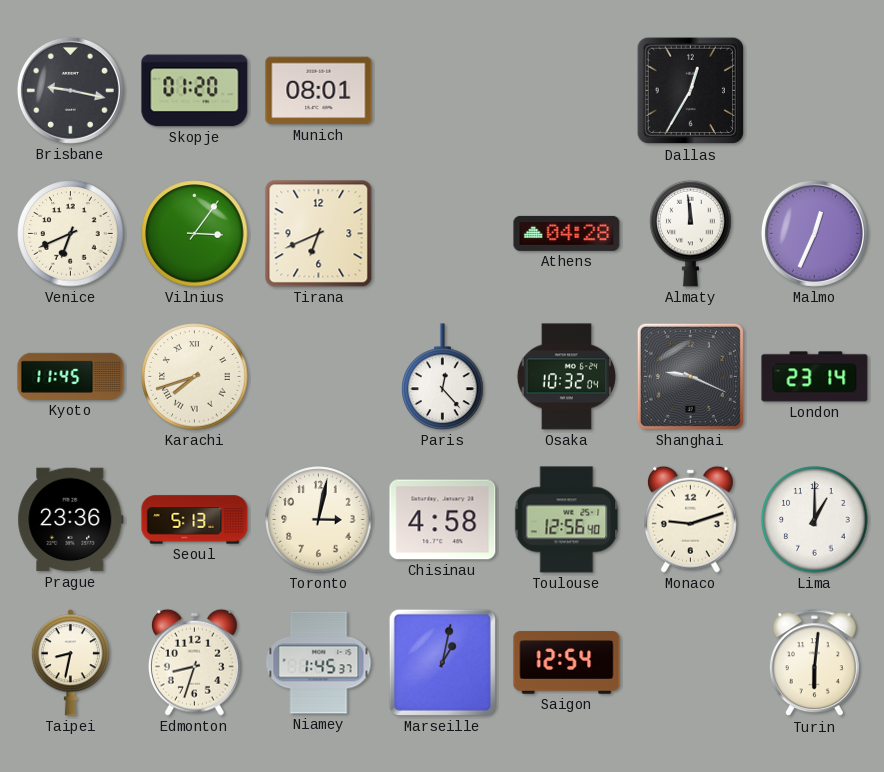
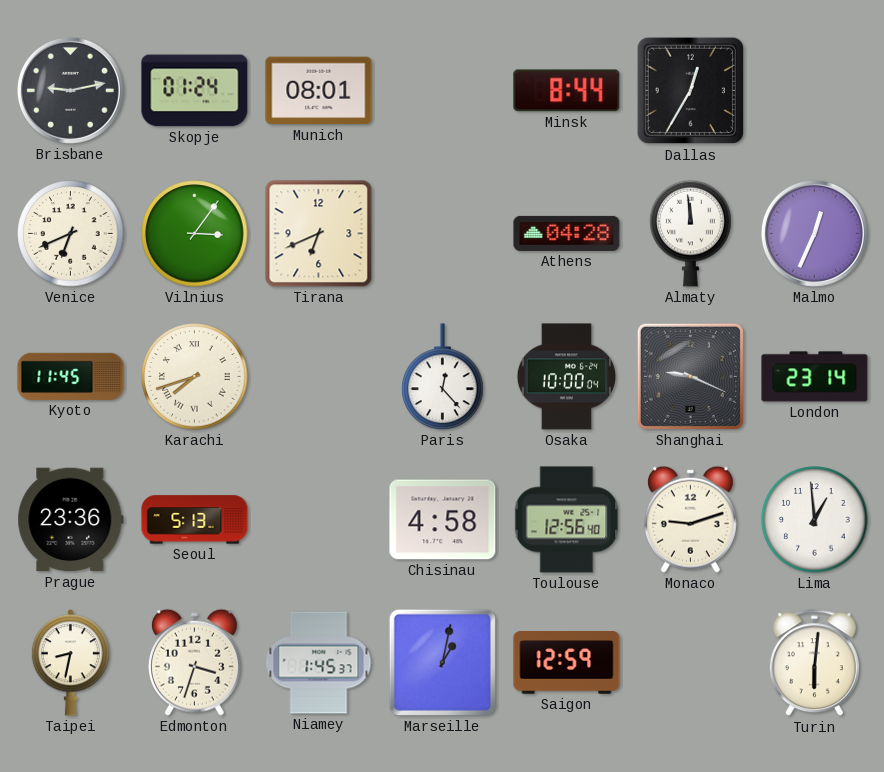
Brisbane: 9:17 -> 9:13
Skopje: 01:20 -> 01:24
Minsk: none -> 8:44
Osaka: 10:32 -> 10:00
Toronto: 3:02 -> none
Lima: 1:00 -> 12:59
Edmonton: 8:33 -> 3:33
Saigon: 12:54 -> 12:59
